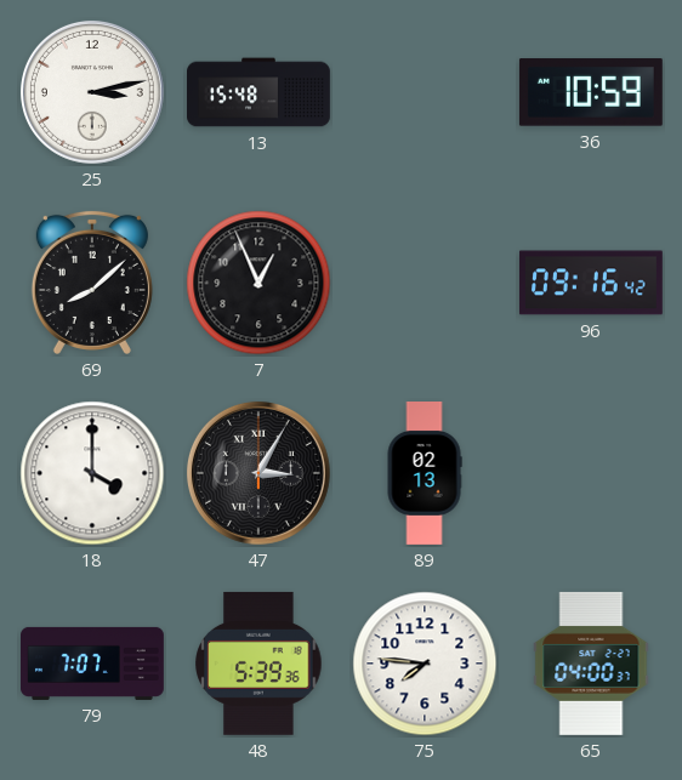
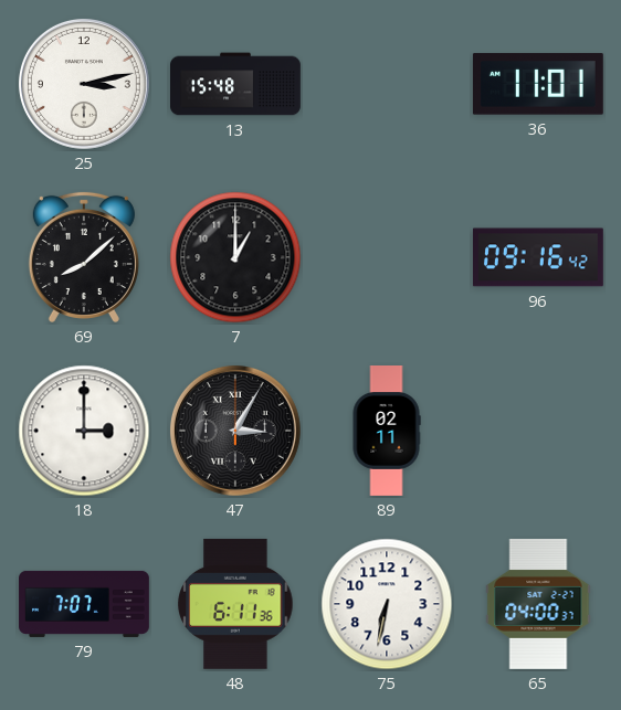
36: 10:59 -> 11:01
7: 12:56 -> 1:00
18: 4:00 -> 3:00
89: 02:13 -> 02:11
48: 5:39 -> 6:11
75: 7:46 -> 6:32
